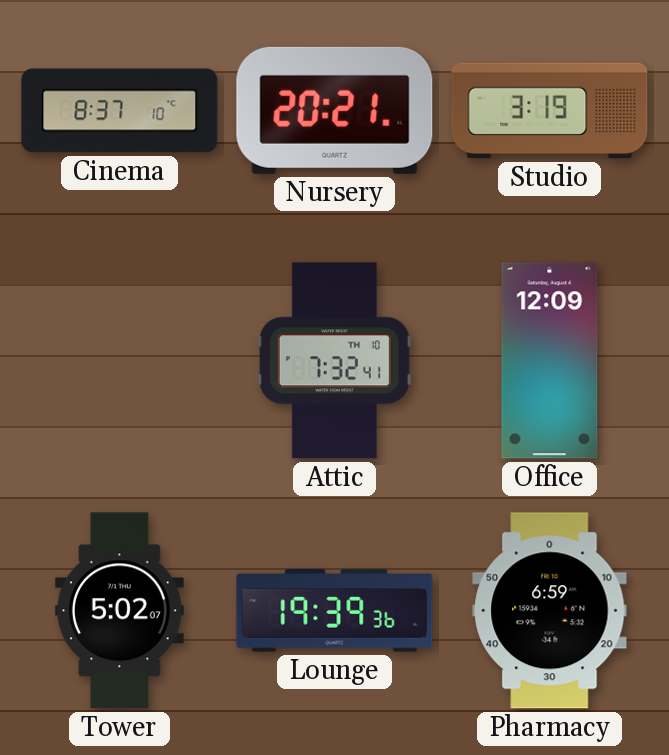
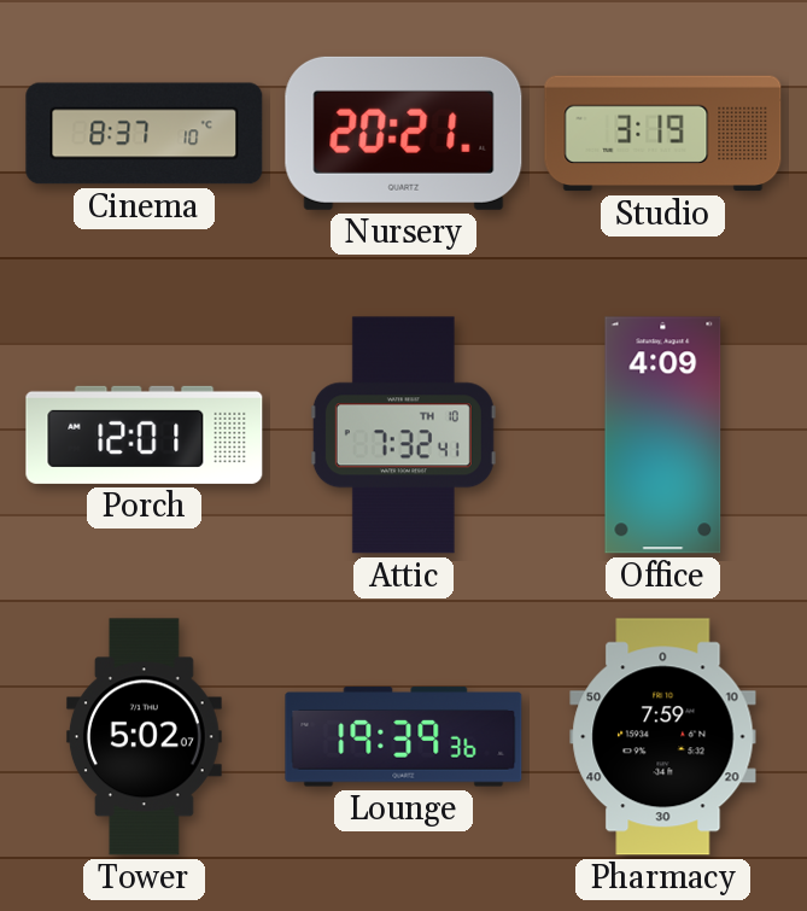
Porch: none -> 12:01
Office: 12:09 -> 4:09
Pharmacy: 6:59 -> 7:59
